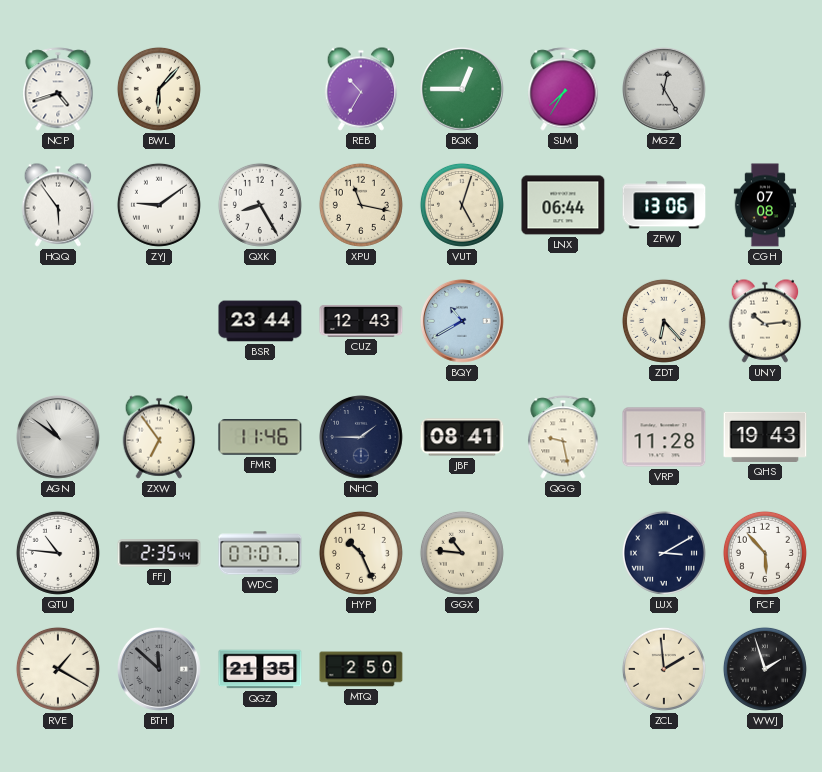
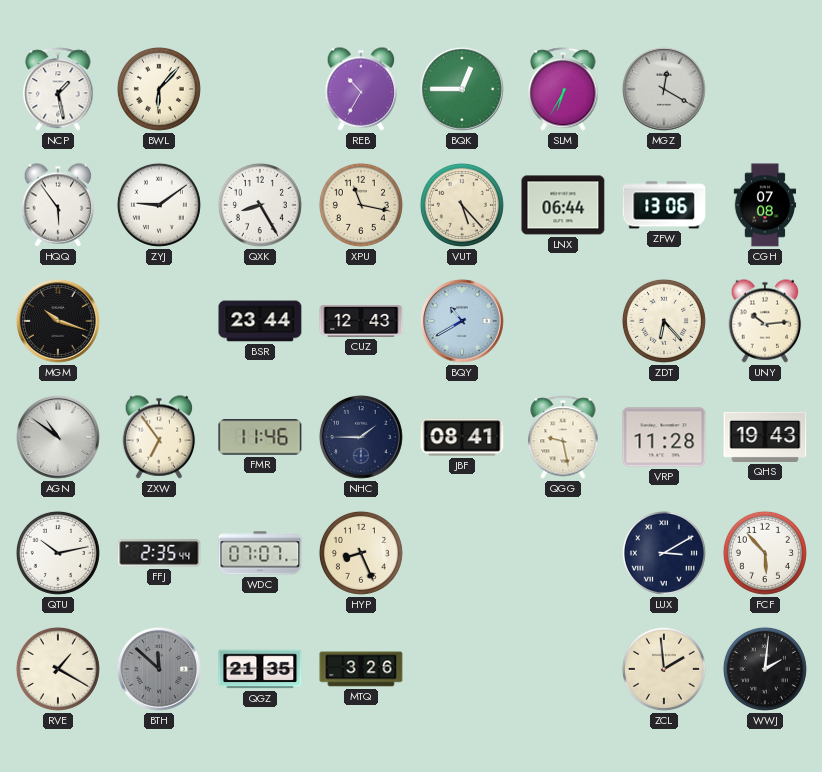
NCP: 4:42 -> 1:28
SLM: 7:35 -> 6:35
MGZ: 12:25 -> 12:20
VUT: 5:03 -> 5:23
MGM: none -> 10:18
QTU: 10:46 -> 10:13
HYP: 10:26 -> 8:26
GGX: 10:46 -> none
MTQ: 2:50 -> 3:26
WWJ: 1:57 -> 2:01
